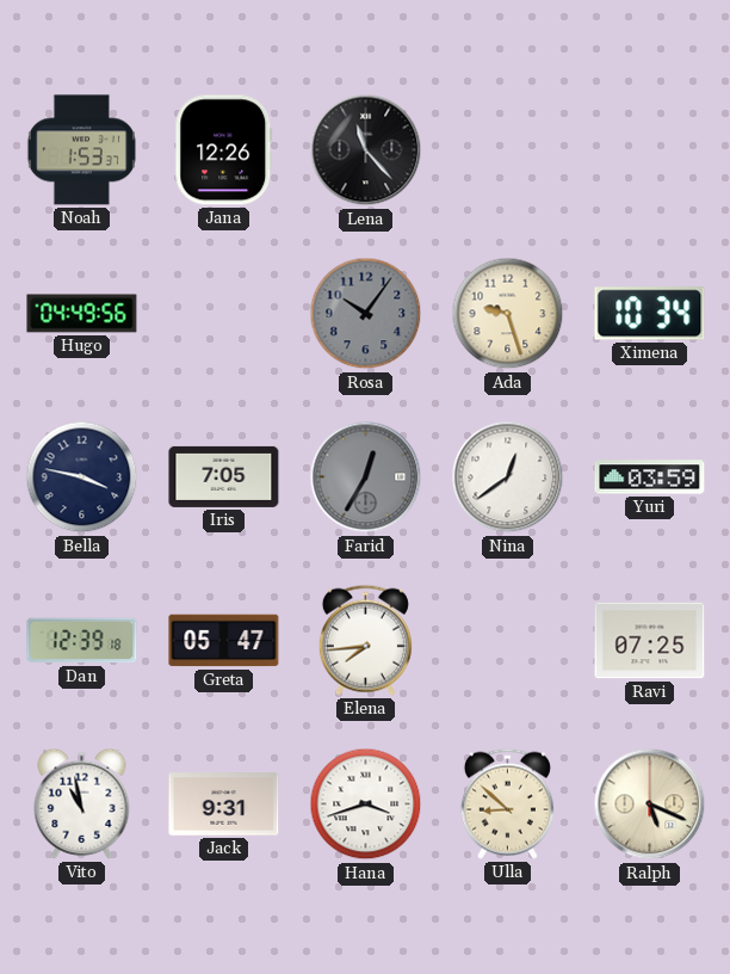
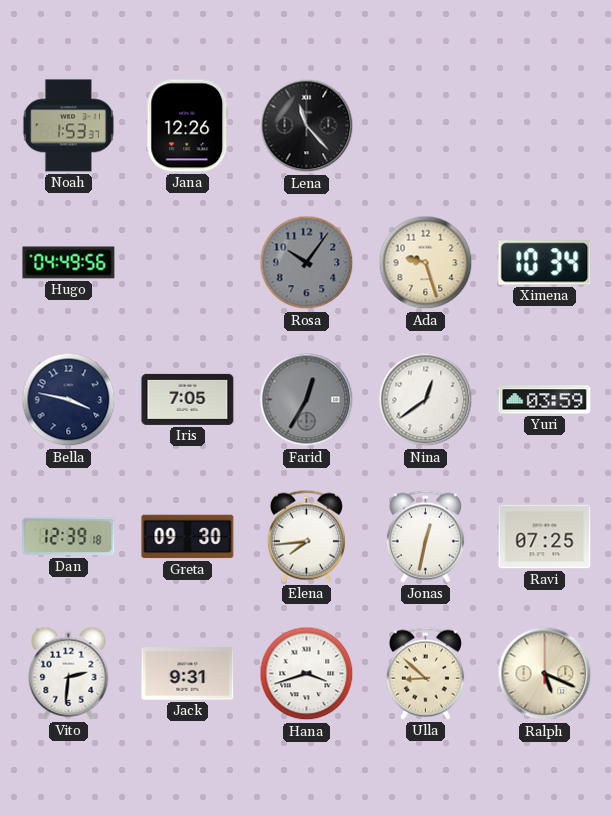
Greta: 05:47 -> 09:30
Jonas: none -> 12:32
Vito: 10:58 -> 2:31
